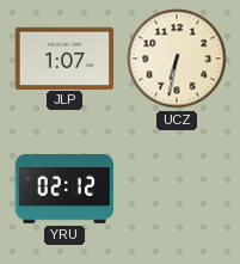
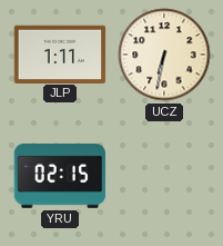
JLP: 1:07 -> 1:11
YRU: 02:12 -> 02:15
